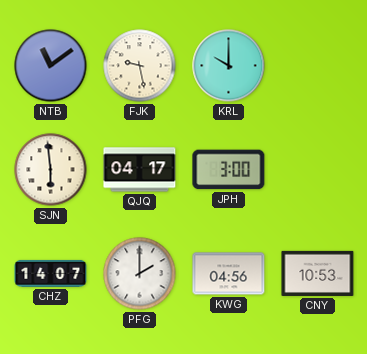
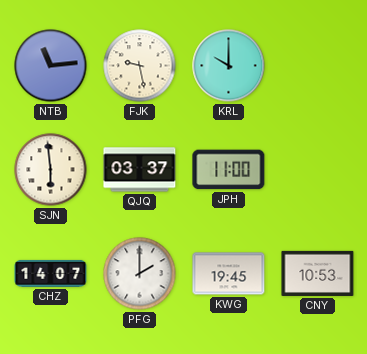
NTB: 11:09 -> 11:14
QJQ: 04:17 -> 03:37
JPH: 3:00 -> 11:00
KWG: 04:56 -> 19:45
